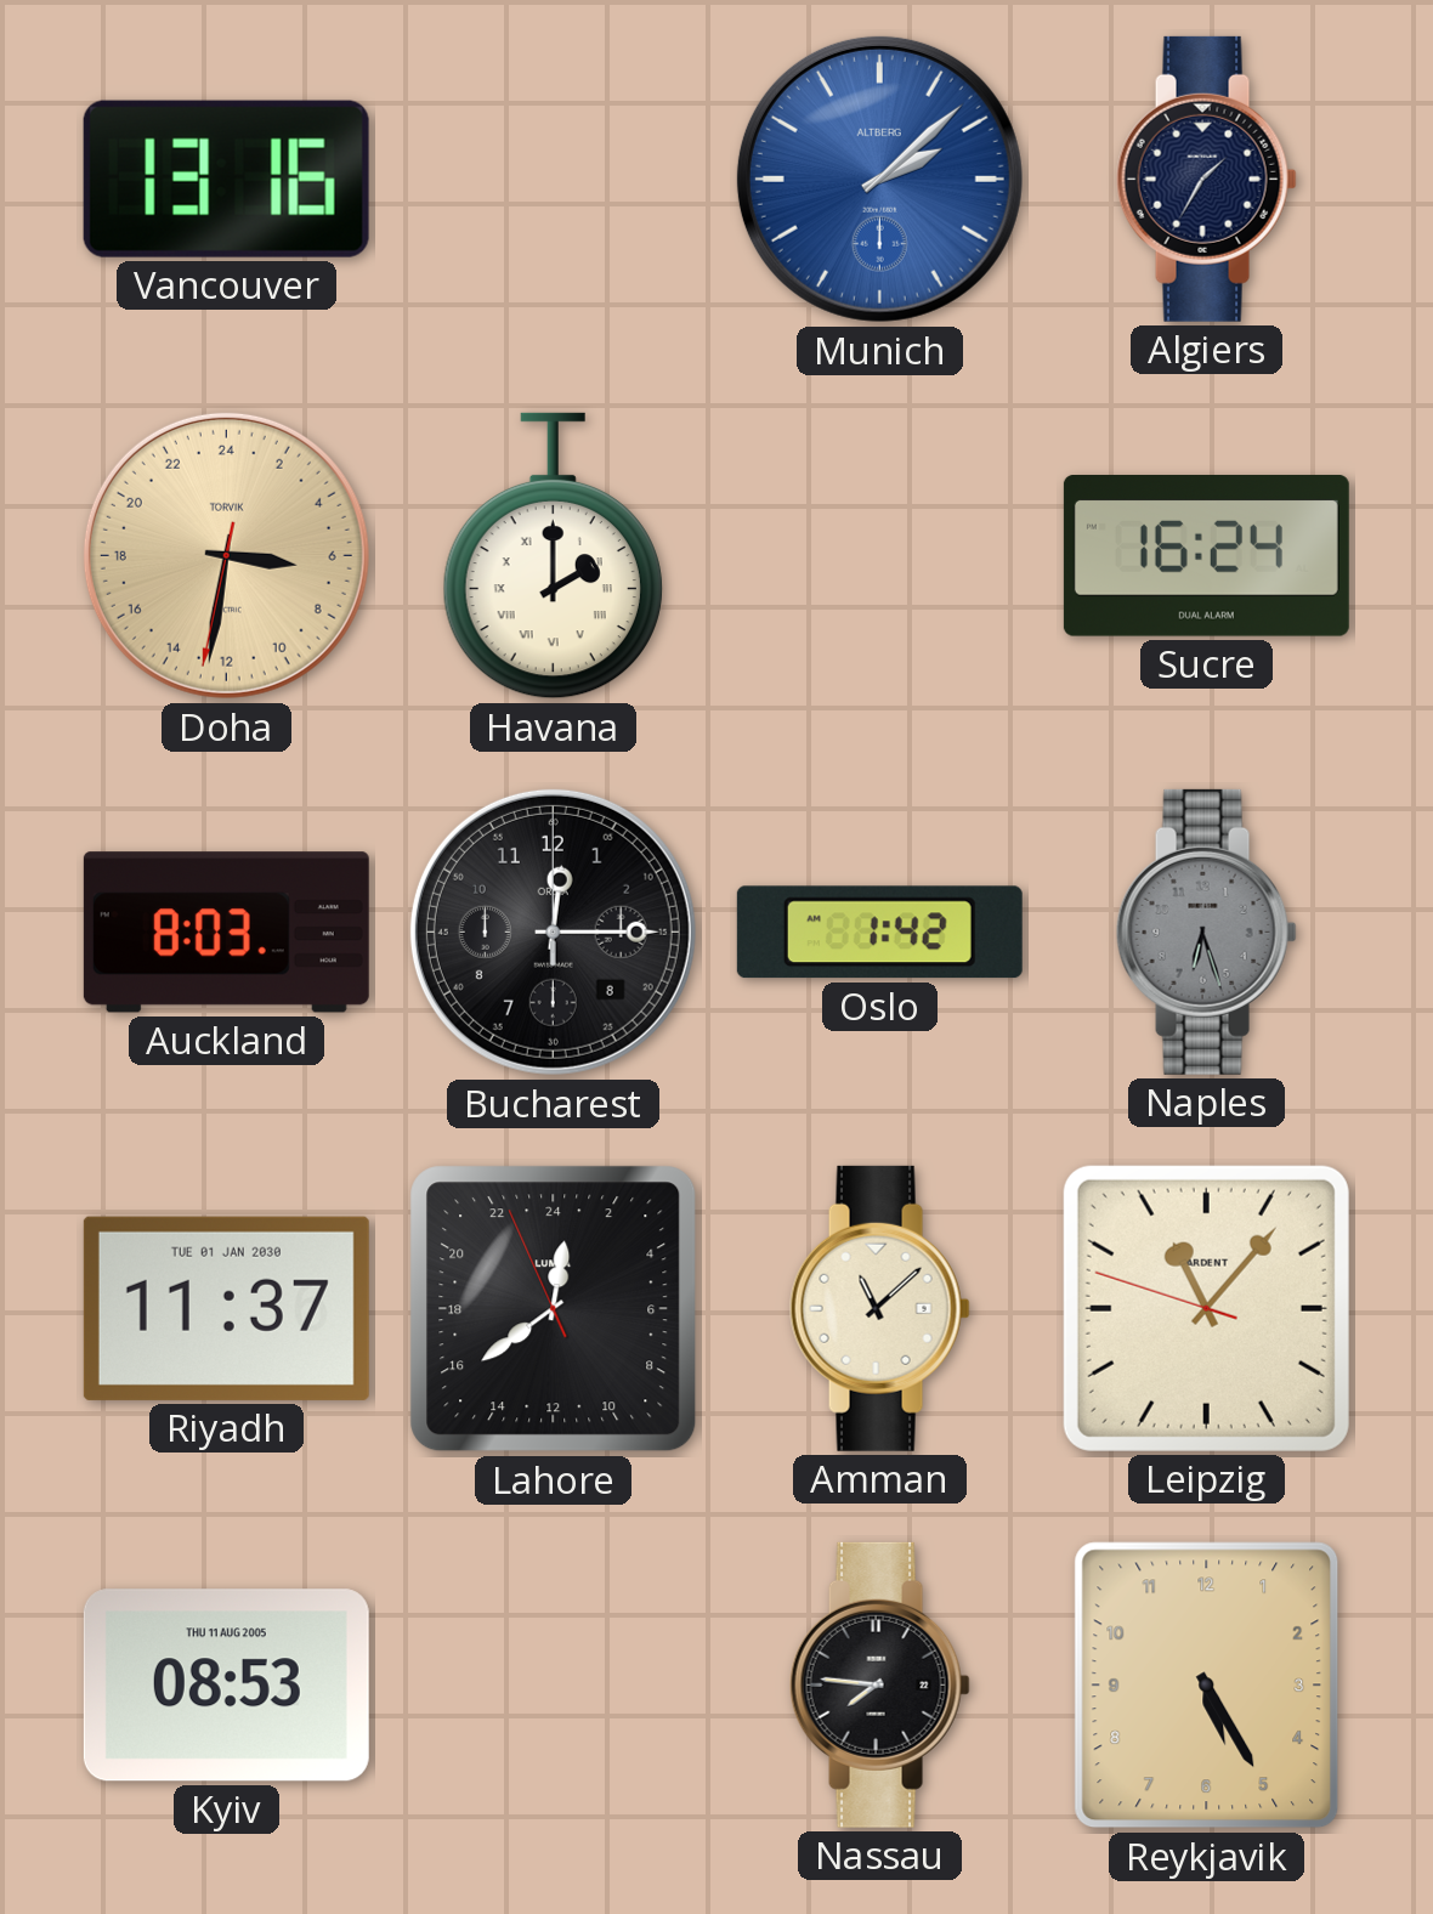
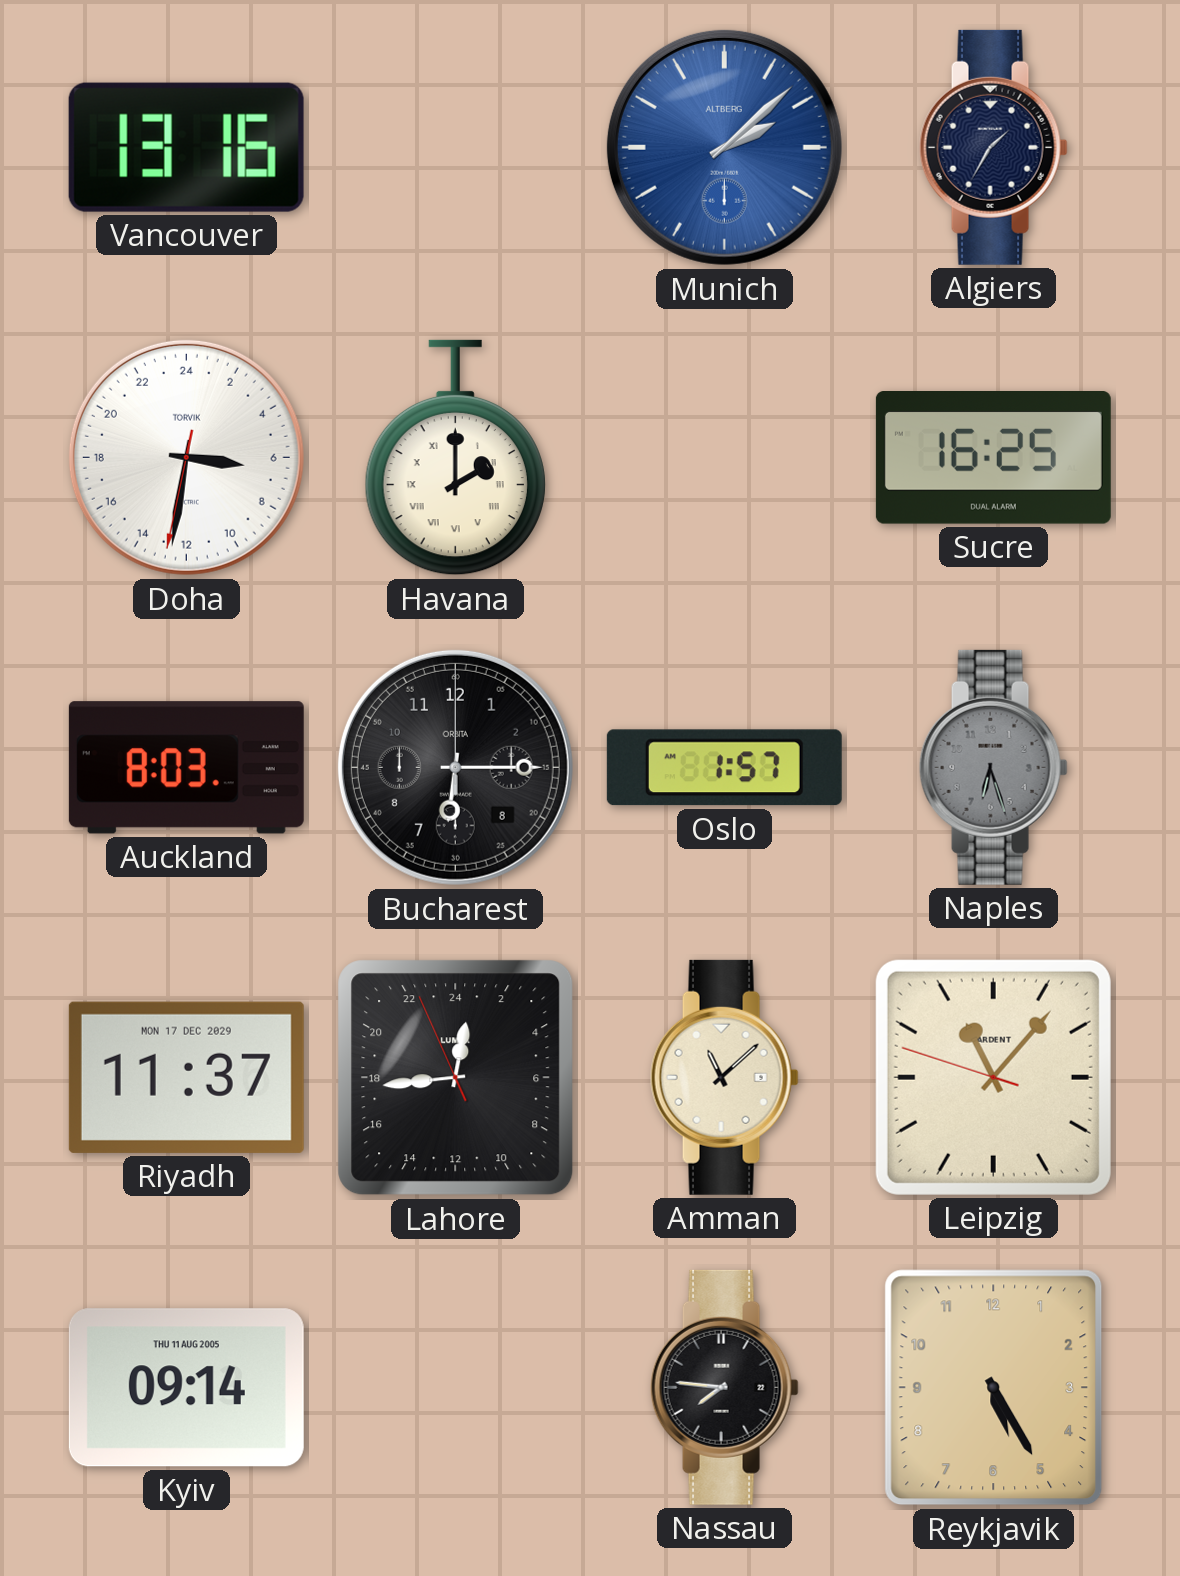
Doha dial: champagne -> white
Sucre: 16:24 -> 16:25
Bucharest: 12:15 -> 6:15
Oslo: 1:42 -> 1:57
Riyadh date: TUE 01 JAN 2030 -> MON 17 DEC 2029
Lahore: 0:38 -> 0:43
Kyiv: 08:53 -> 09:14
